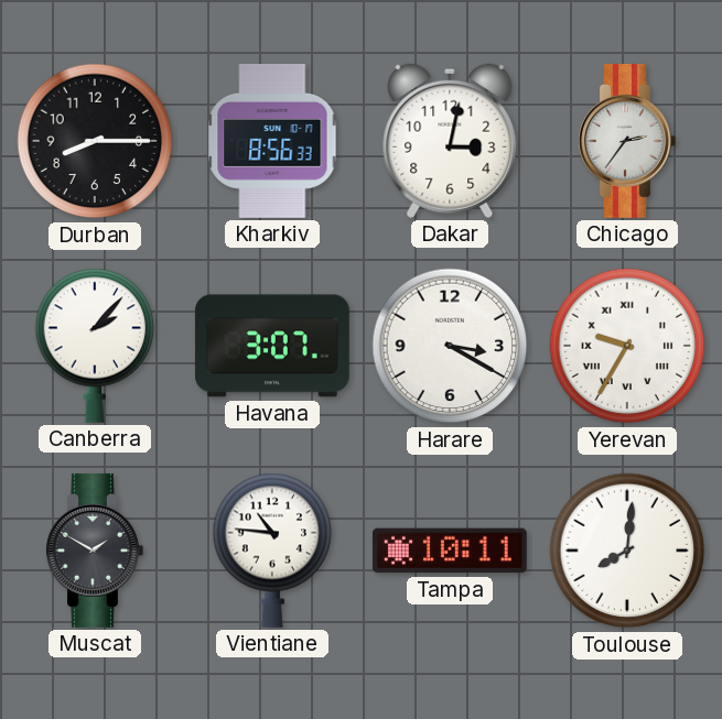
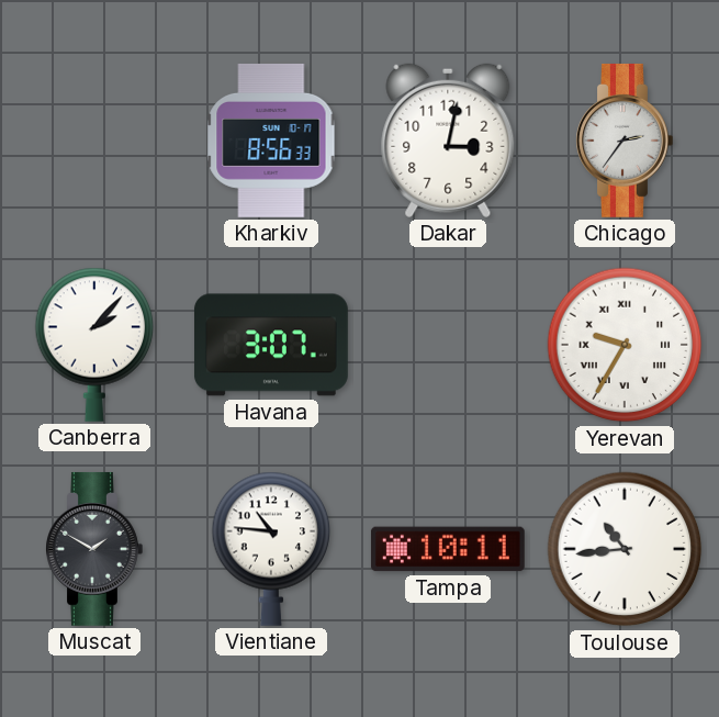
Durban: 8:15 -> none
Harare: 3:20 -> none
Toulouse: 8:01 -> 10:44
